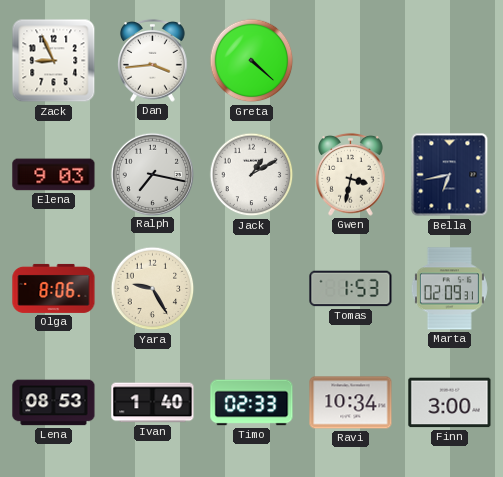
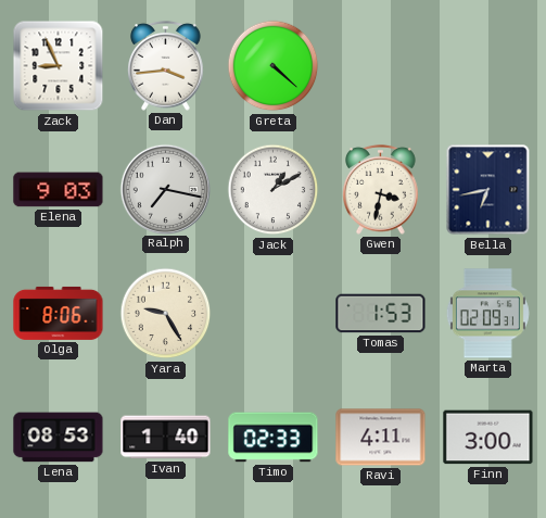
Ravi: 10:34 -> 4:11
